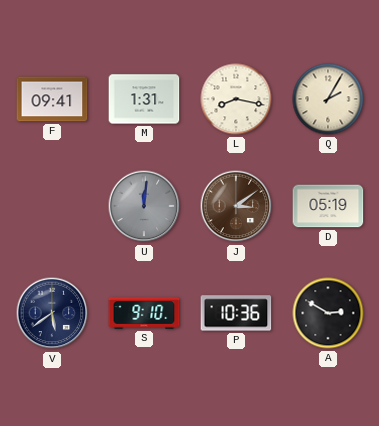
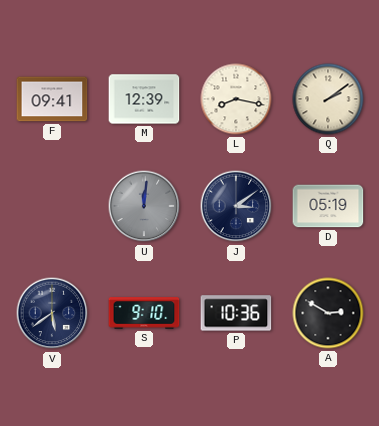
M: 1:31 -> 12:39
Q: 2:05 -> 2:09
J dial: brown -> navy
